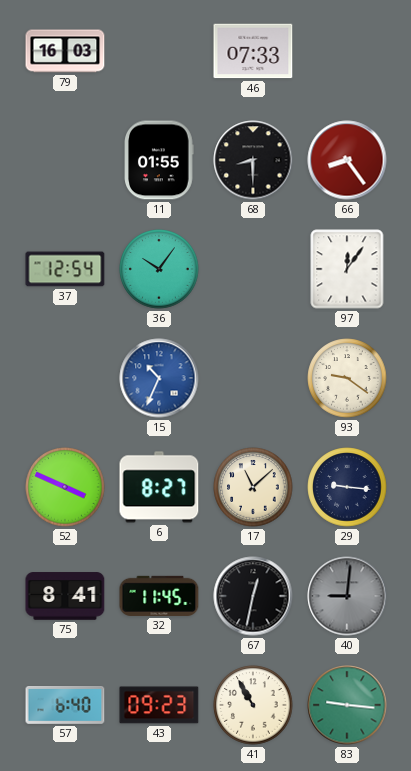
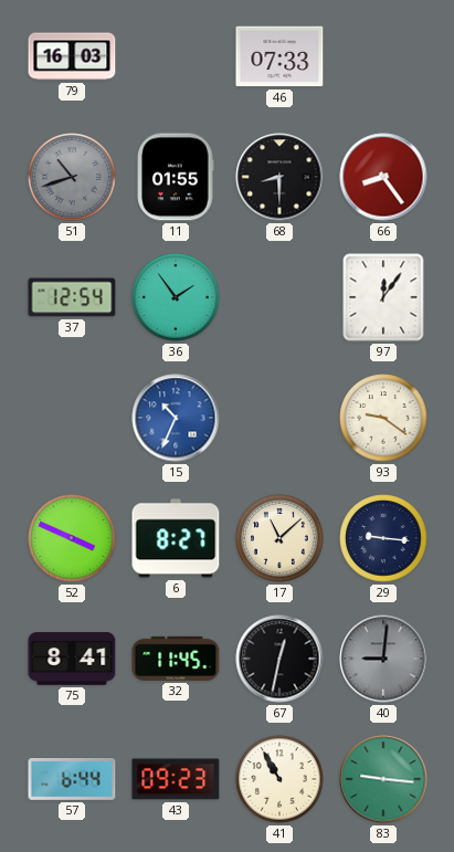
51: none -> 10:42
36: 10:06 -> 1:54
57: 6:40 -> 6:44
